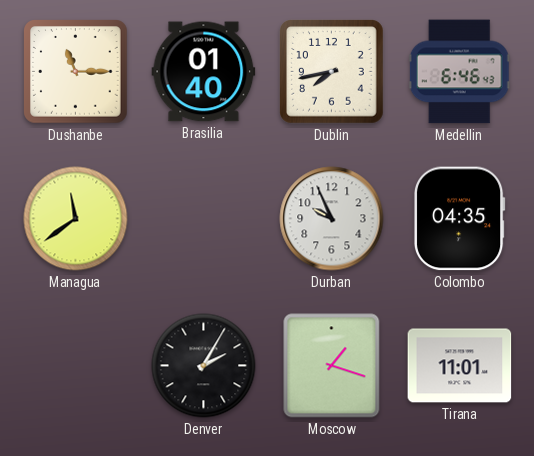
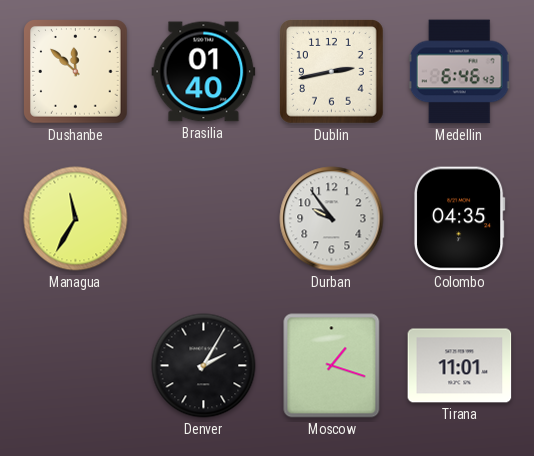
Dushanbe: 11:15 -> 11:52
Dublin: 7:43 -> 2:43
Managua: 11:39 -> 11:35
Durban: 9:56 -> 9:54
